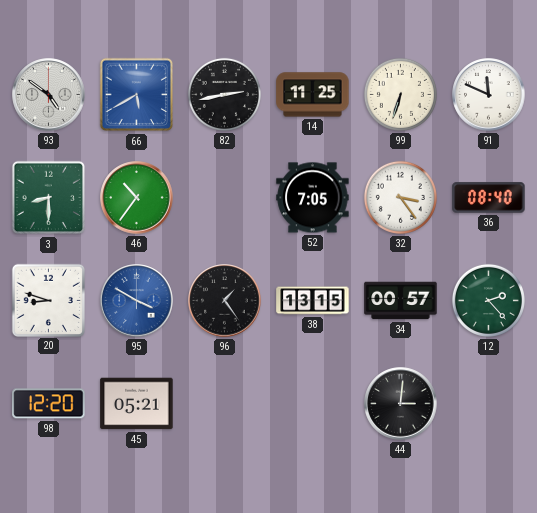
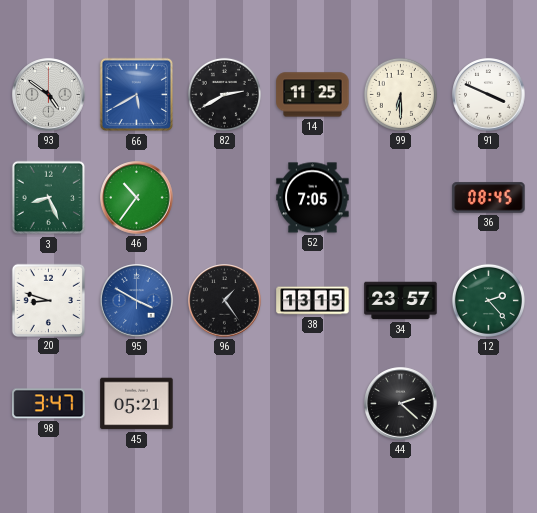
82: 2:43 -> 2:40
99: 6:33 -> 6:30
91: 11:49 -> 3:49
3: 8:30 -> 8:26
32: 3:24 -> none
36: 08:40 -> 08:45
34: 00:57 -> 23:57
98: 12:20 -> 3:47
44: 3:01 -> 2:22
